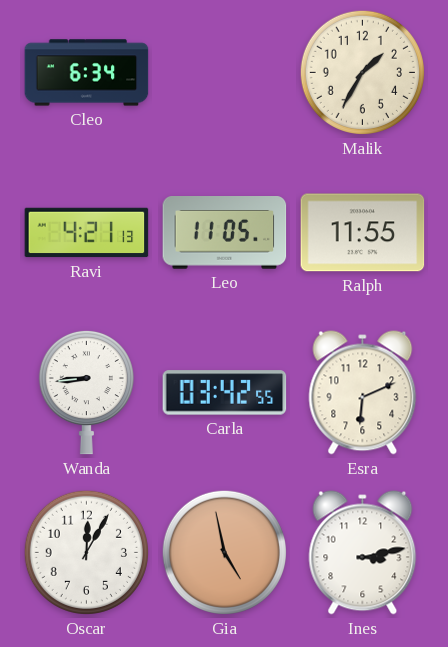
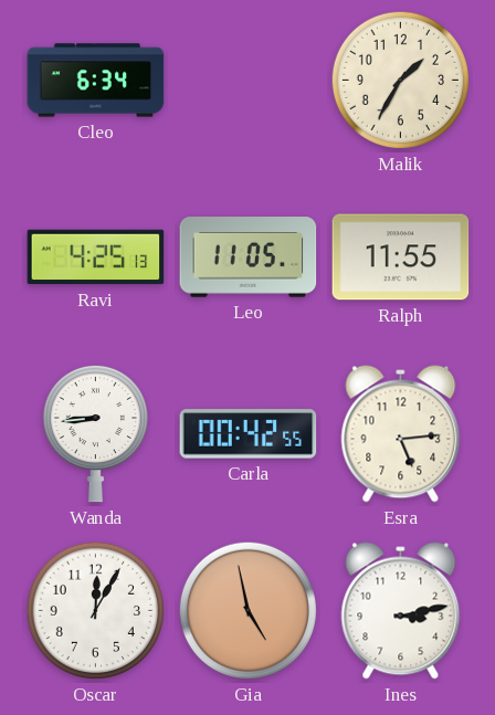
Ravi: 4:21 -> 4:25
Carla: 03:42 -> 00:42
Esra: 6:11 -> 5:14
